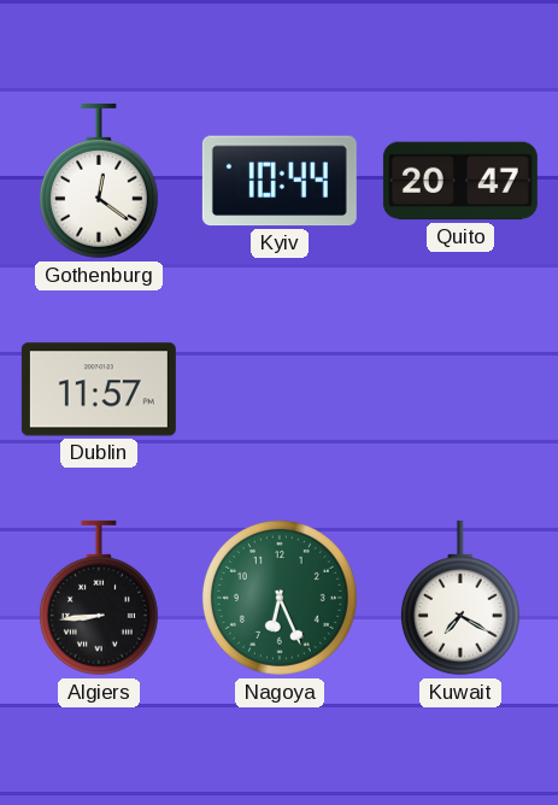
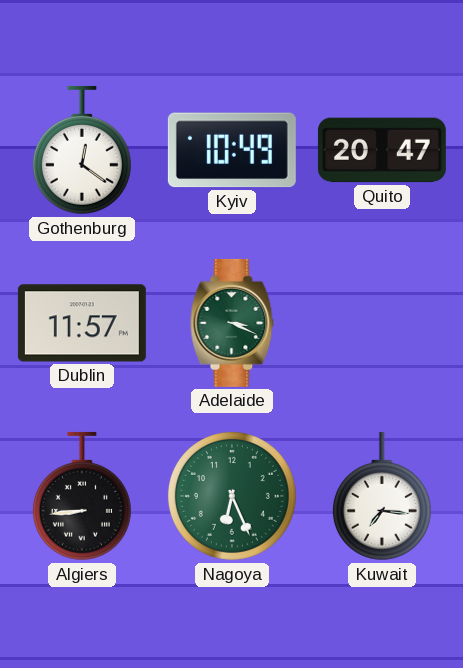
Kyiv: 10:44 -> 10:49
Adelaide: none -> 3:19
Kuwait: 7:20 -> 7:16
